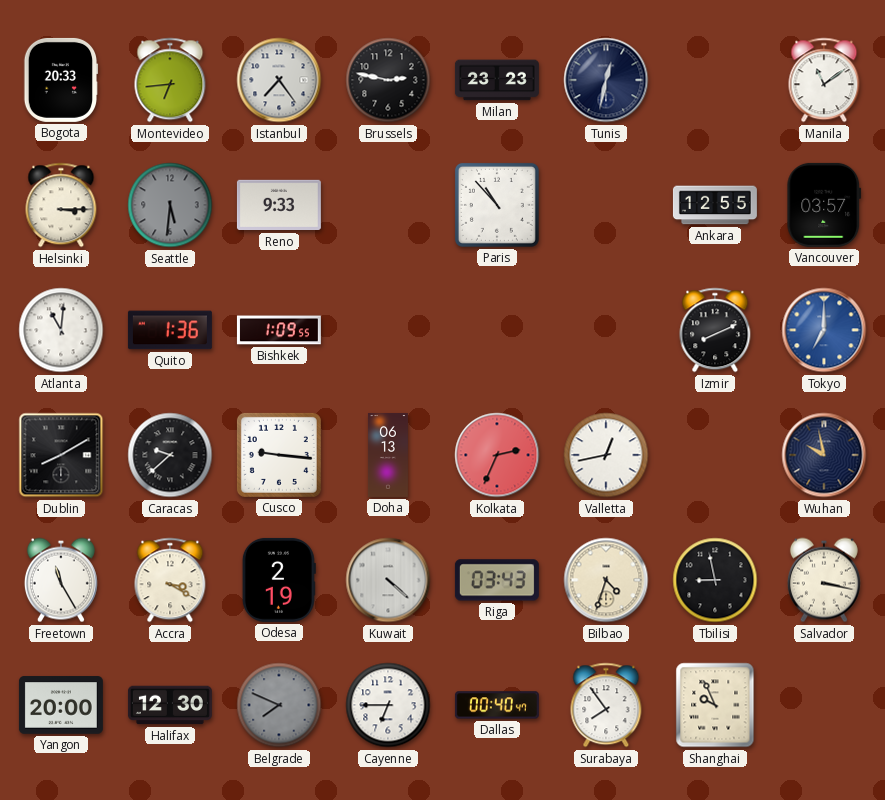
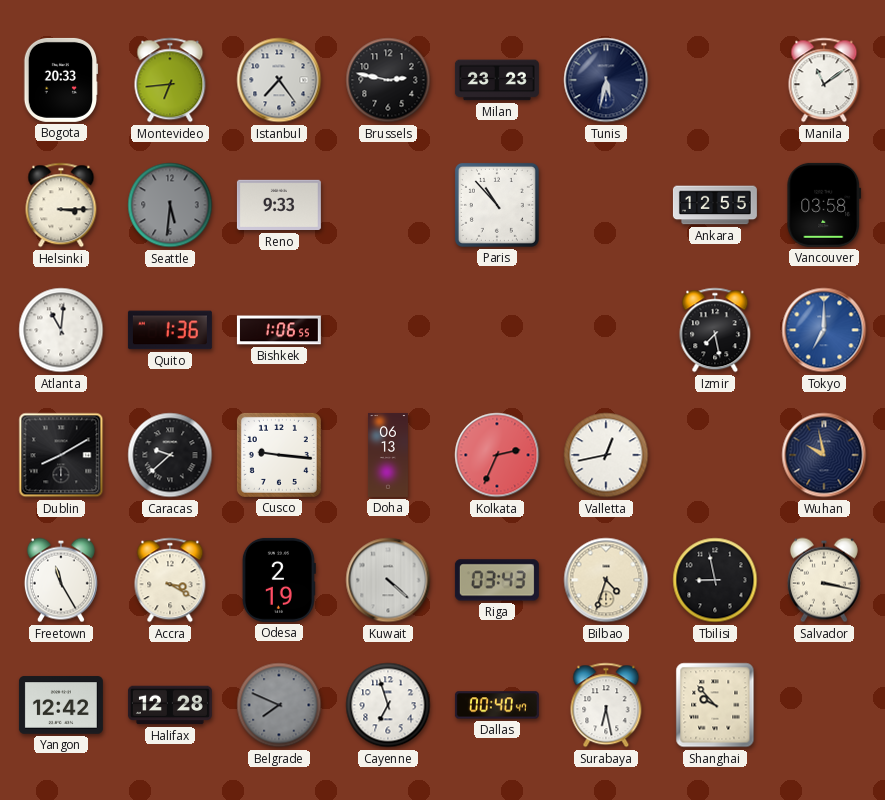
Tunis: 12:32 -> 5:32
Vancouver: 03:57 -> 03:58
Bishkek: 1:09 -> 1:06
Izmir: 8:11 -> 7:28
Yangon: 20:00 -> 12:42
Halifax: 12:30 -> 12:28
Cayenne: 6:45 -> 6:57
Surabaya: 7:54 -> 6:28
Shanghai: 9:56 -> 9:53
